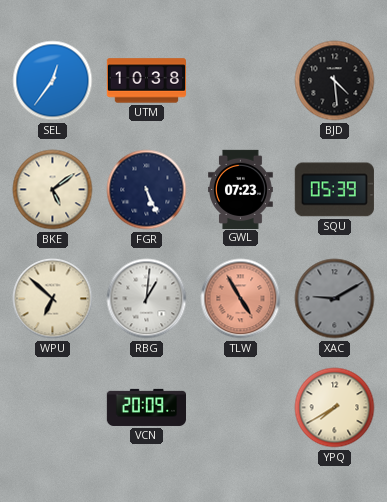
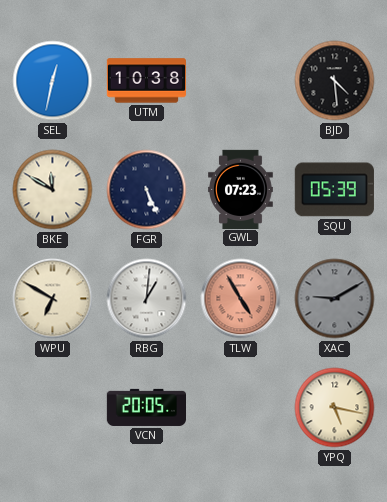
SEL: 12:36 -> 12:32
BKE: 5:09 -> 11:50
WPU: 6:52 -> 6:50
VCN: 20:09 -> 20:05
YPQ: 7:40 -> 5:17
